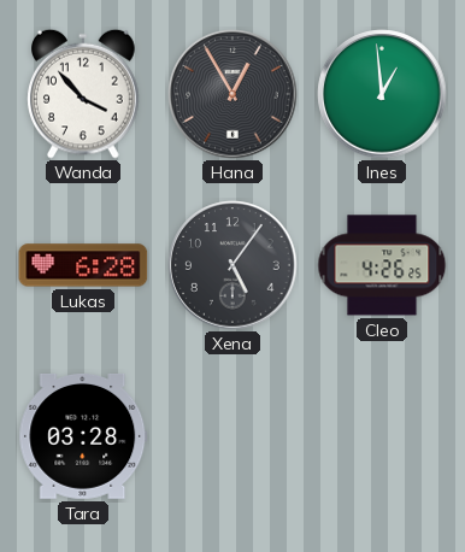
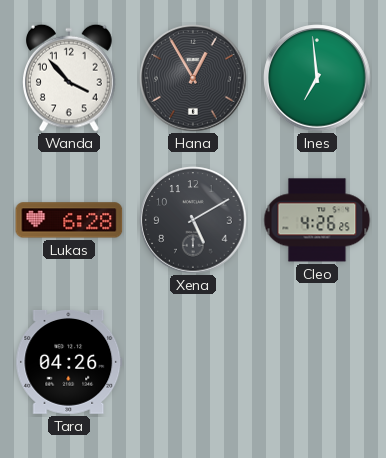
Ines: 12:59 -> 6:59
Xena: 5:06 -> 5:10
Tara: 03:28 -> 04:26
